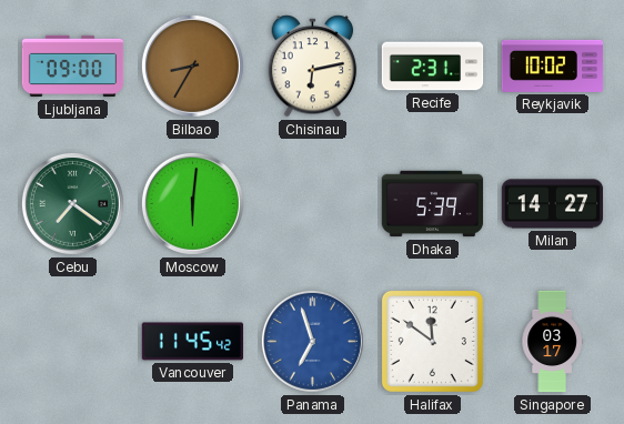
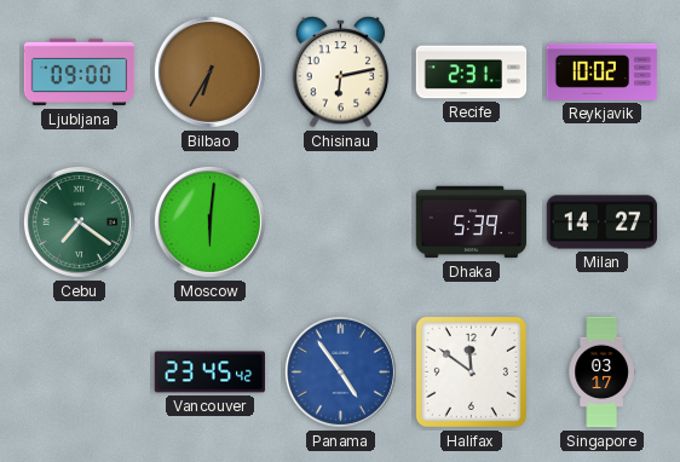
Bilbao: 8:35 -> 6:35
Vancouver: 11:45 -> 23:45
Panama: 6:57 -> 4:54
